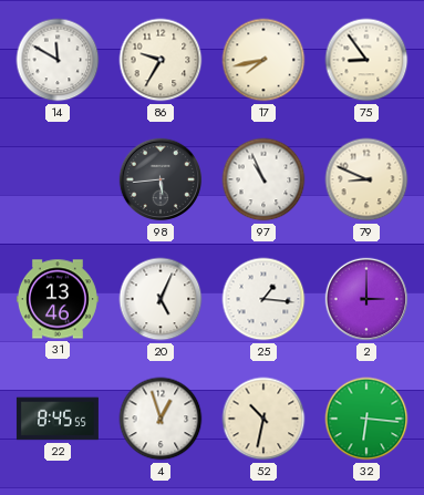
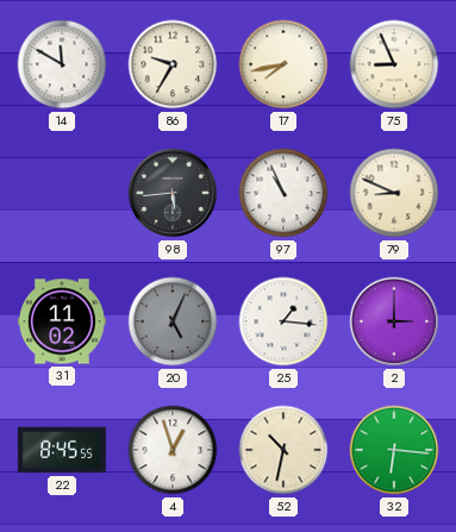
75: 8:54 -> 8:56
31: 13:46 -> 11:02
20 dial: white -> grey
